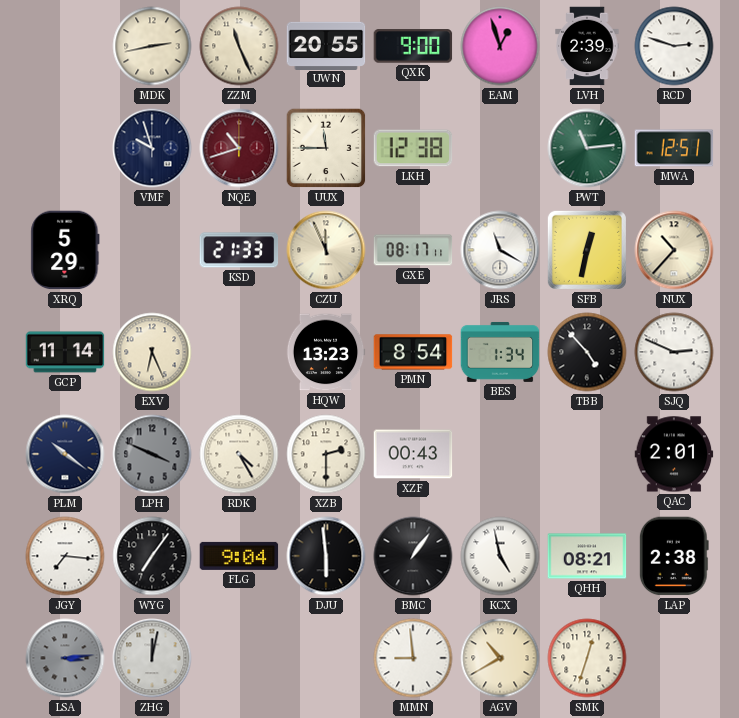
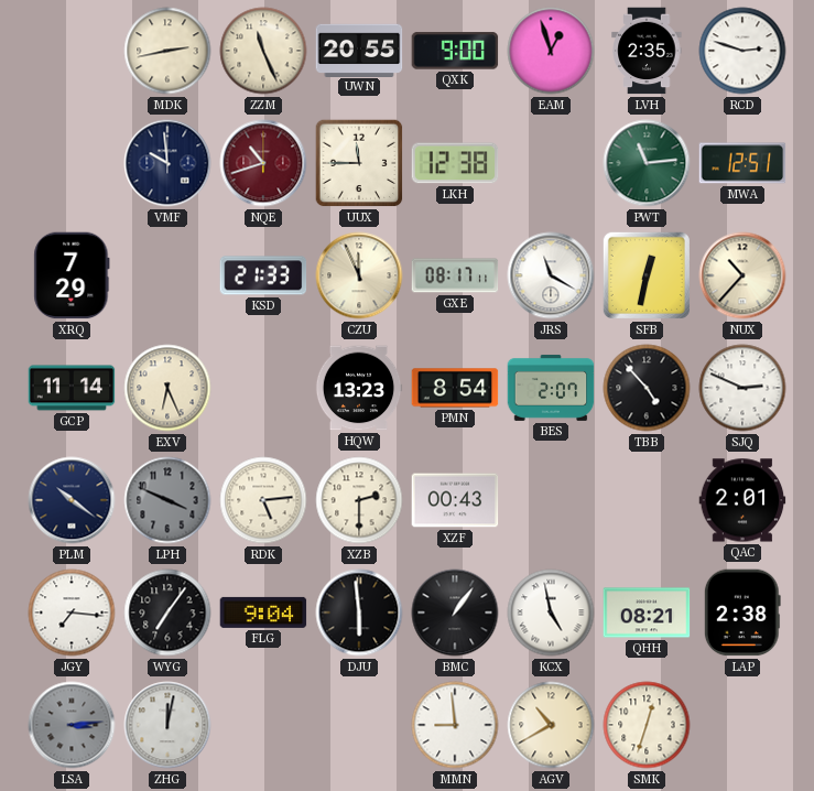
LVH: 2:39 -> 2:35
VMF: 9:57 -> 9:59
XRQ: 5:29 -> 7:29
BES: 1:34 -> 2:07
RDK: 4:25 -> 5:14
